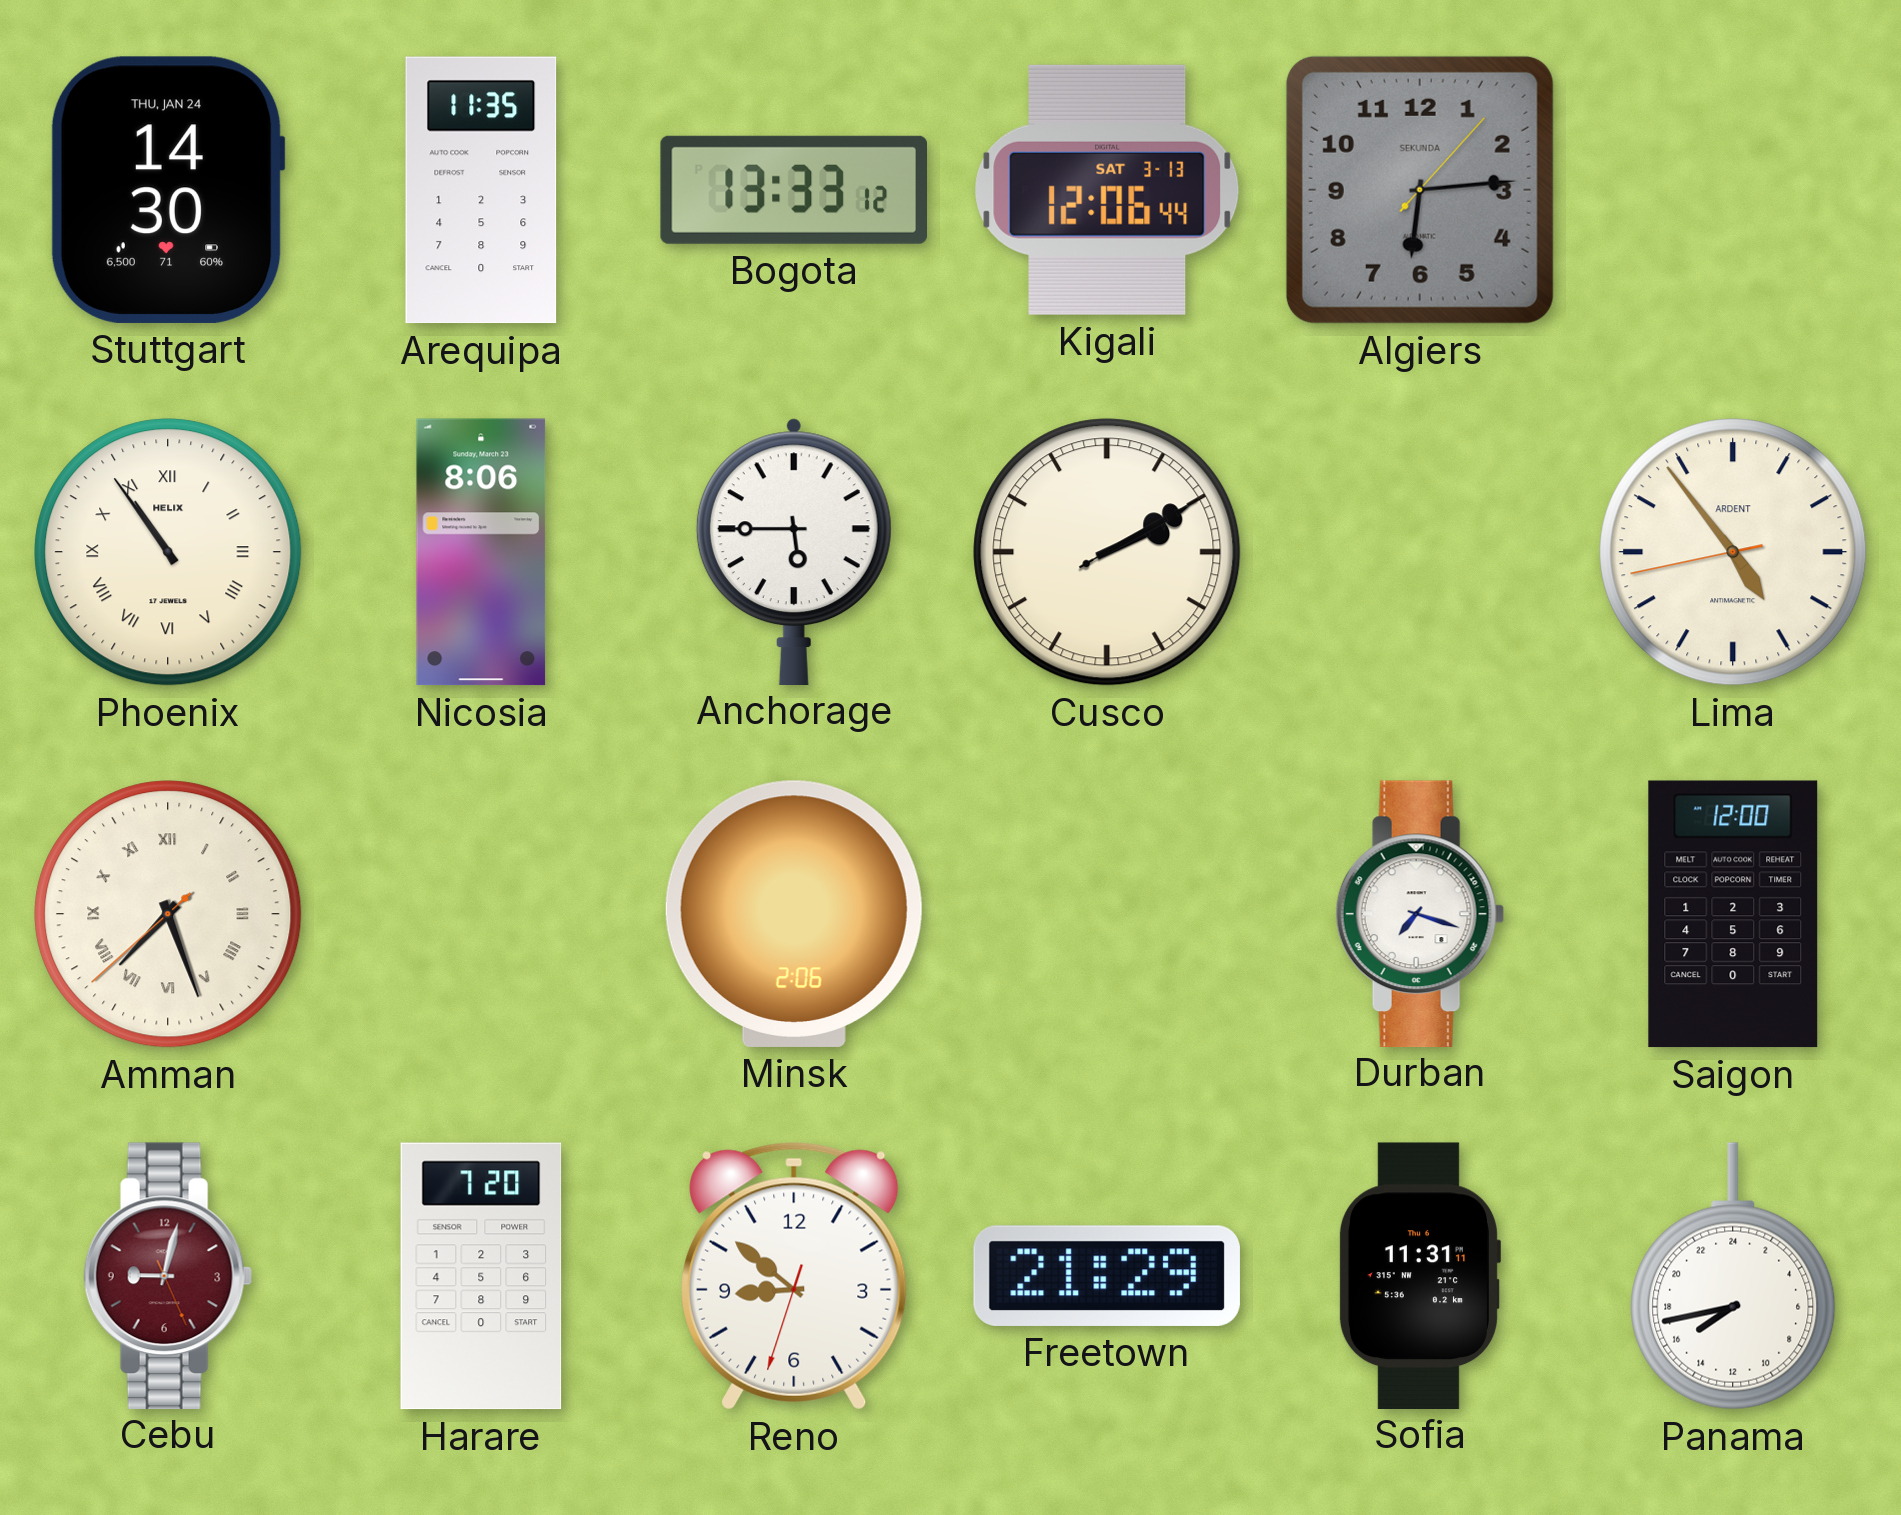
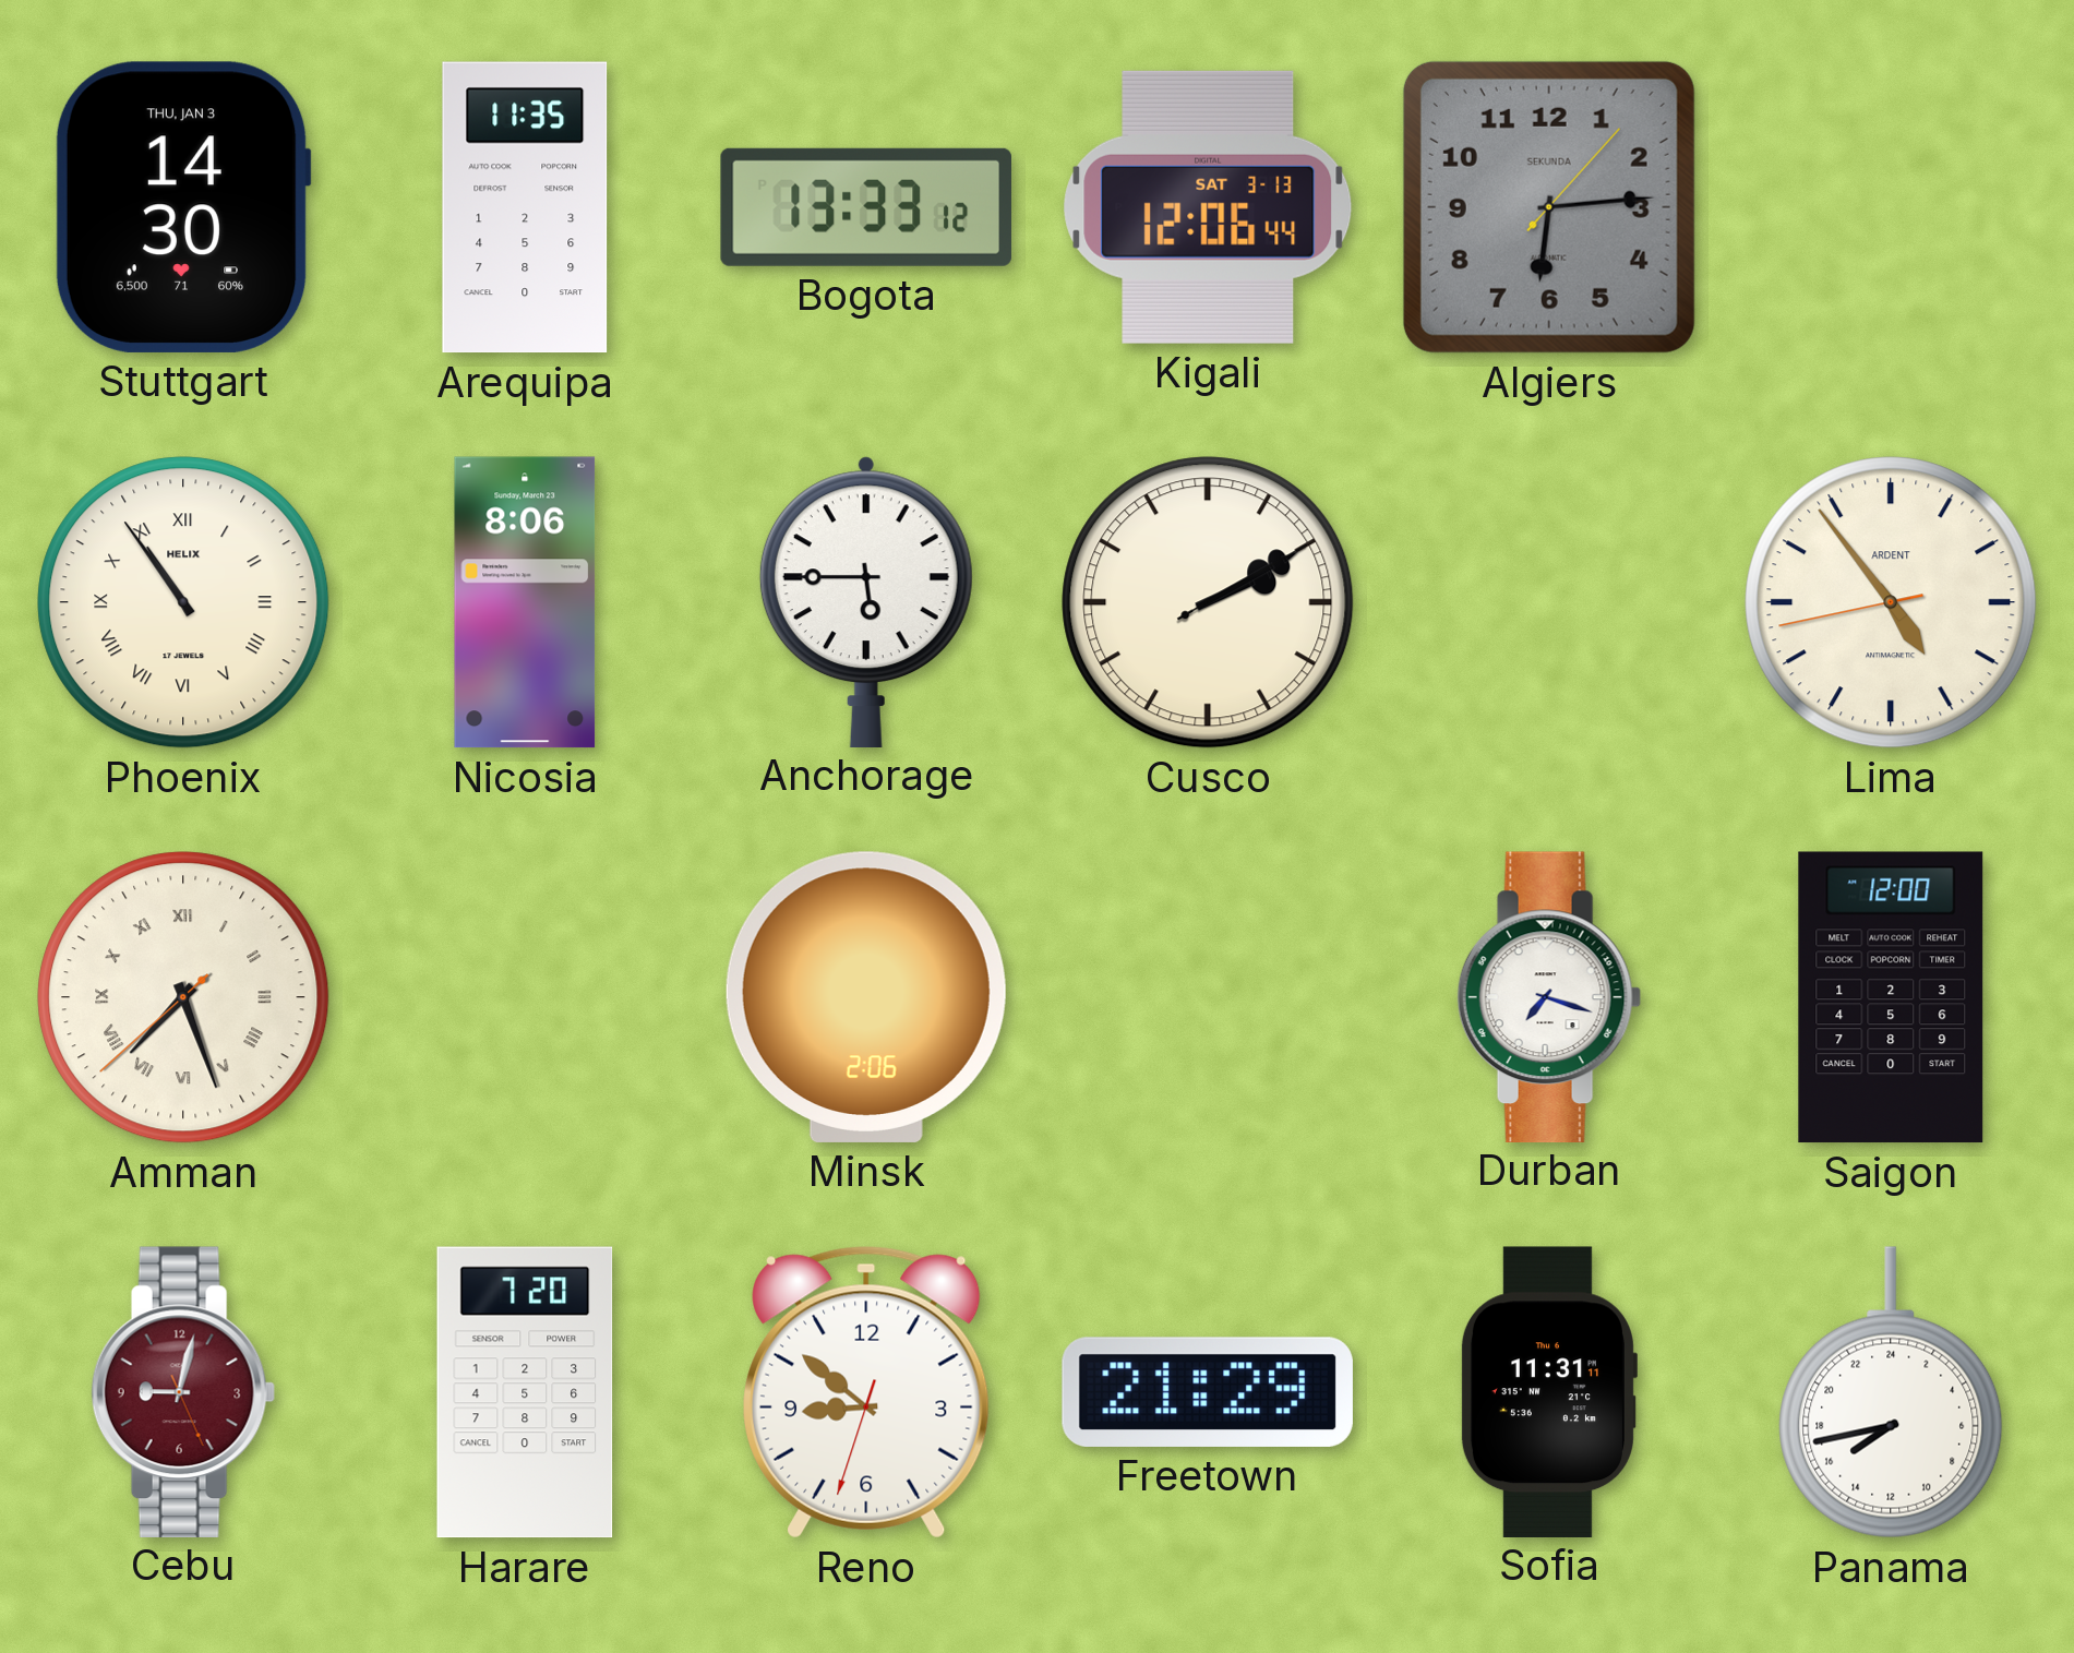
Stuttgart date: THU, JAN 24 -> THU, JAN 3
